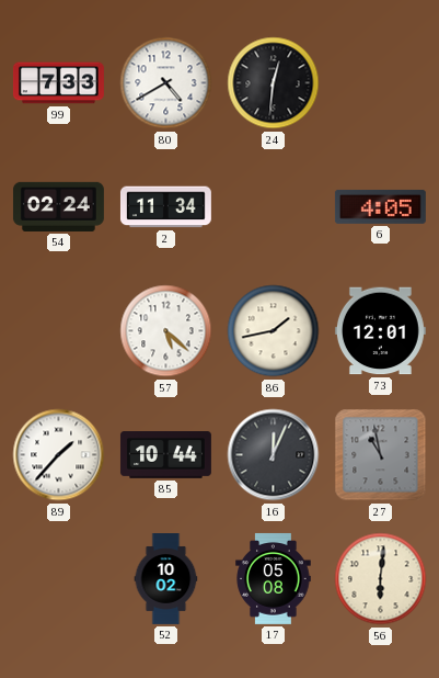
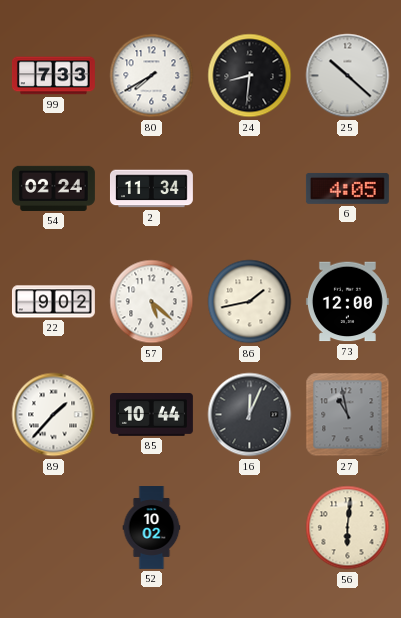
80: 4:40 -> 7:40
24: 12:31 -> 8:31
25: none -> 10:22
22: none -> 9:02
73: 12:01 -> 12:00
17: 05:08 -> none
